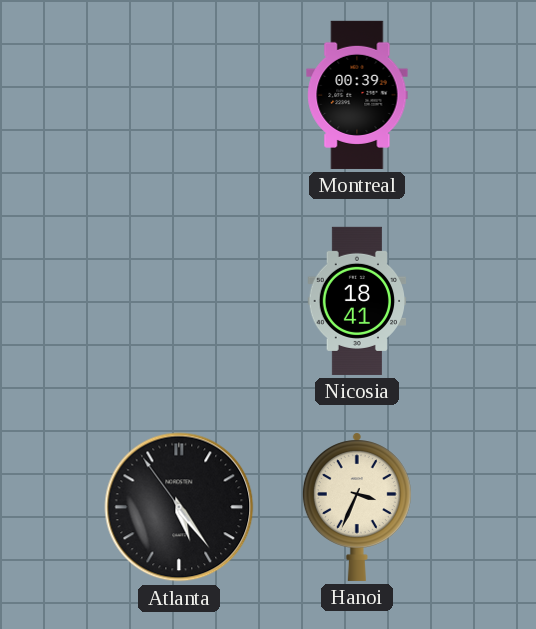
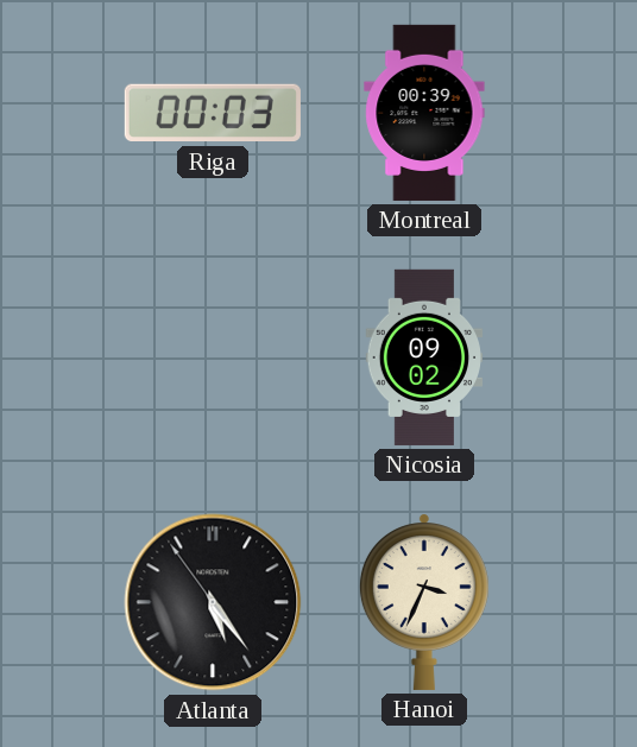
Riga: none -> 00:03
Nicosia: 18:41 -> 09:02
